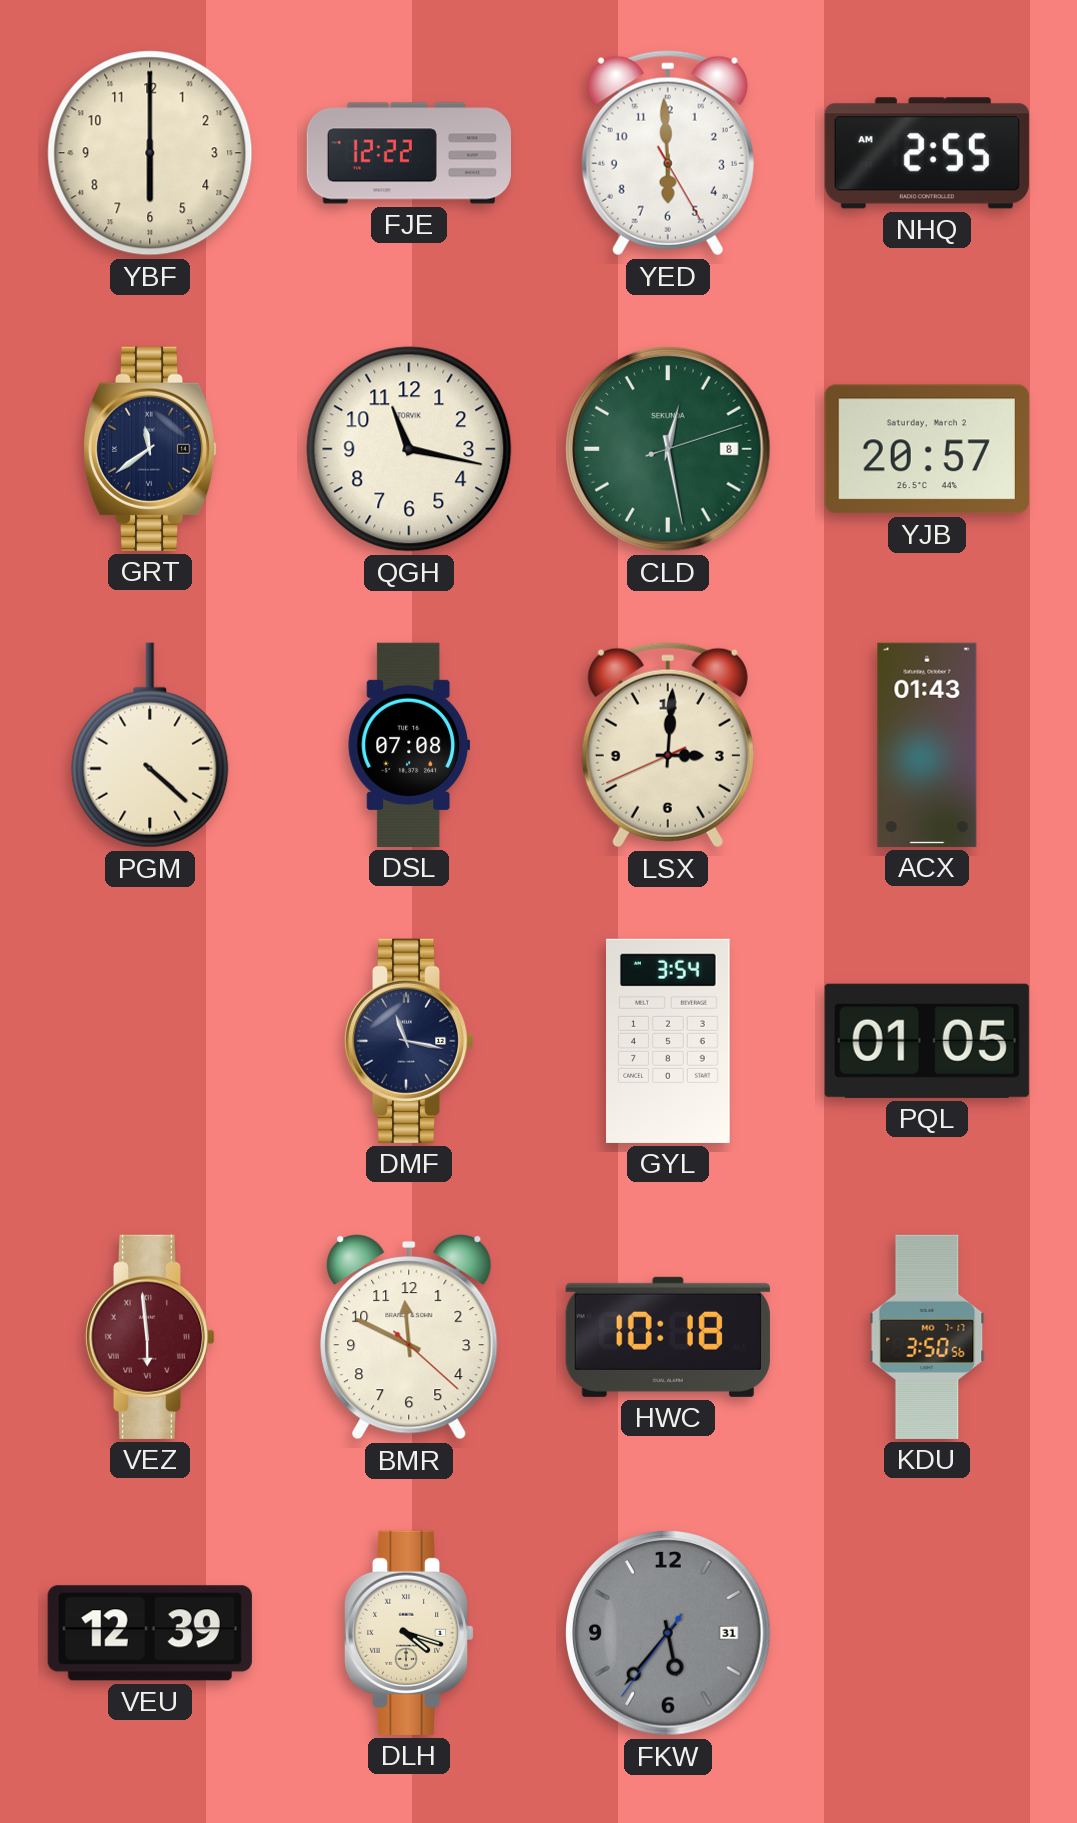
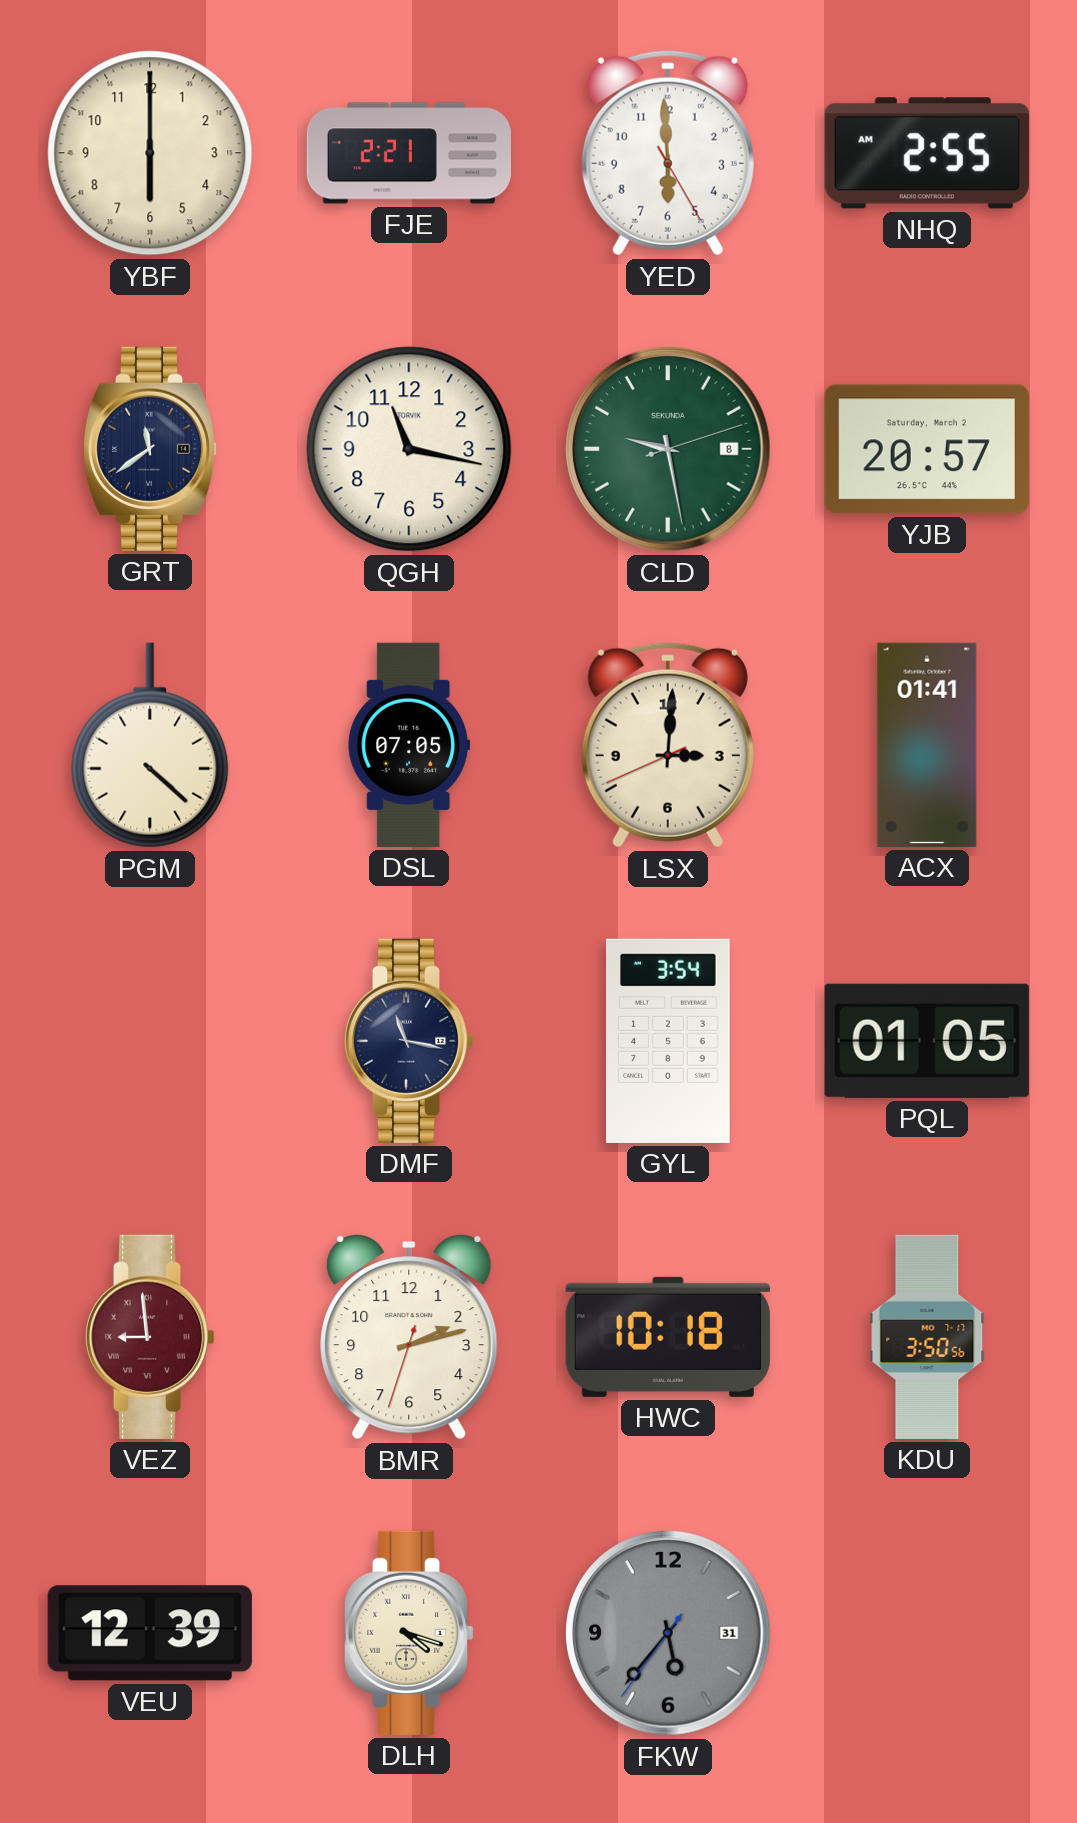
FJE: 12:22 -> 2:21
CLD: 12:28 -> 9:28
DSL: 07:08 -> 07:05
ACX: 01:43 -> 01:41
VEZ: 5:59 -> 8:59
BMR: 11:49 -> 2:12
